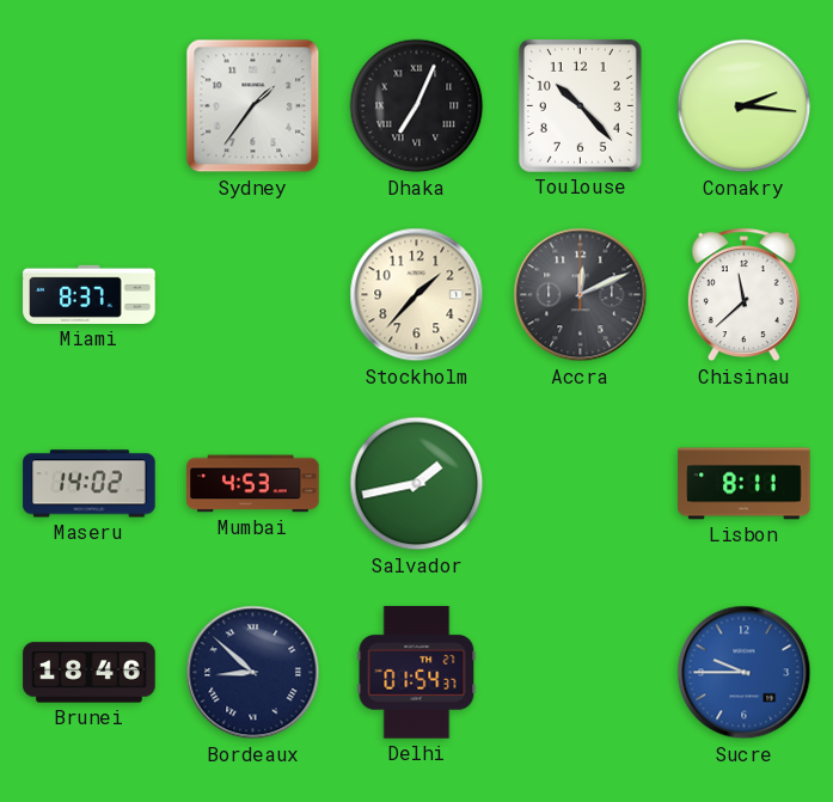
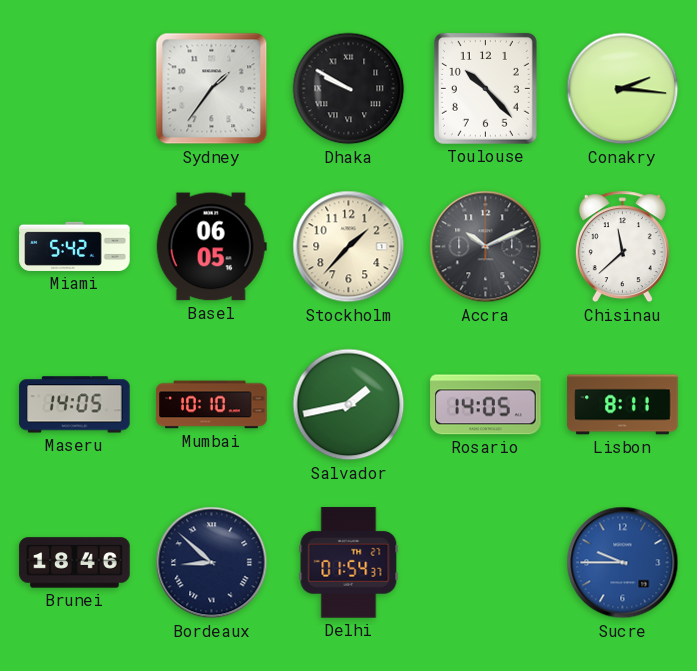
Dhaka: 7:04 -> 9:50
Miami: 8:37 -> 5:42
Basel: none -> 06:05
Accra: 12:11 -> 10:11
Maseru: 14:02 -> 14:05
Mumbai: 4:53 -> 10:10
Rosario: none -> 14:05
